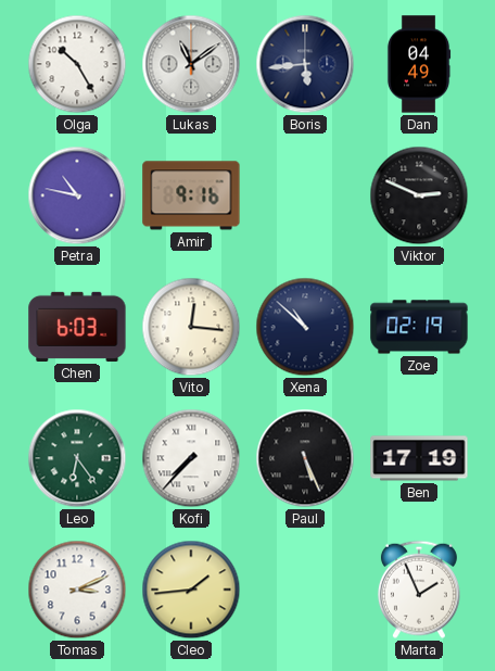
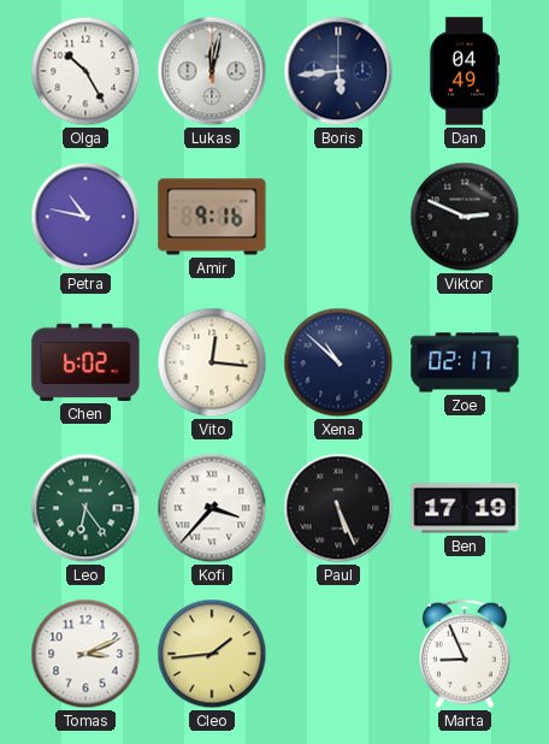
Lukas: 11:09 -> 12:02
Chen: 6:03 -> 6:02
Zoe: 02:19 -> 02:17
Kofi: 7:37 -> 3:37
Marta: 1:56 -> 8:56
